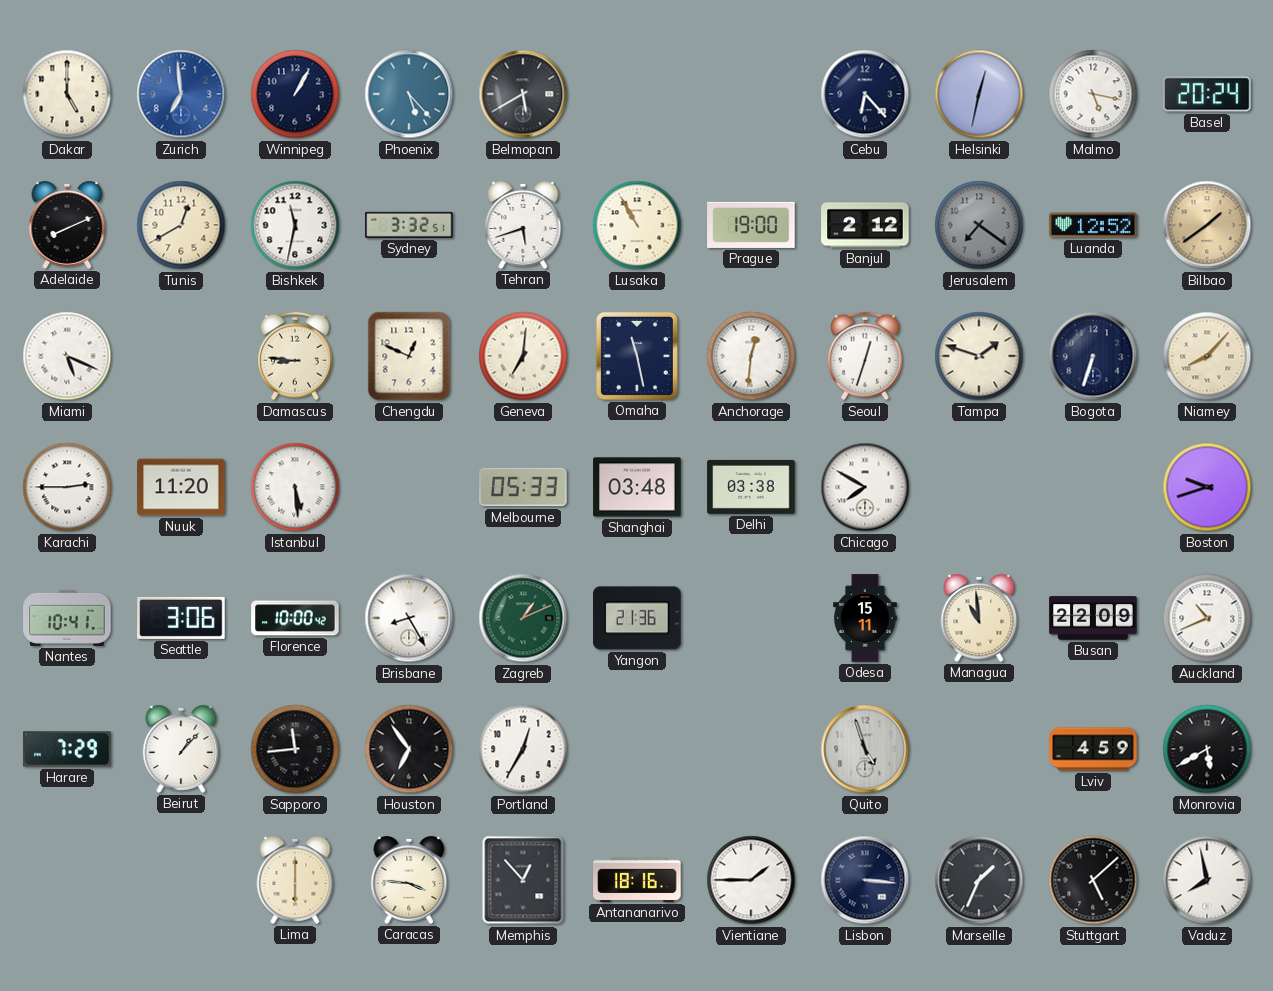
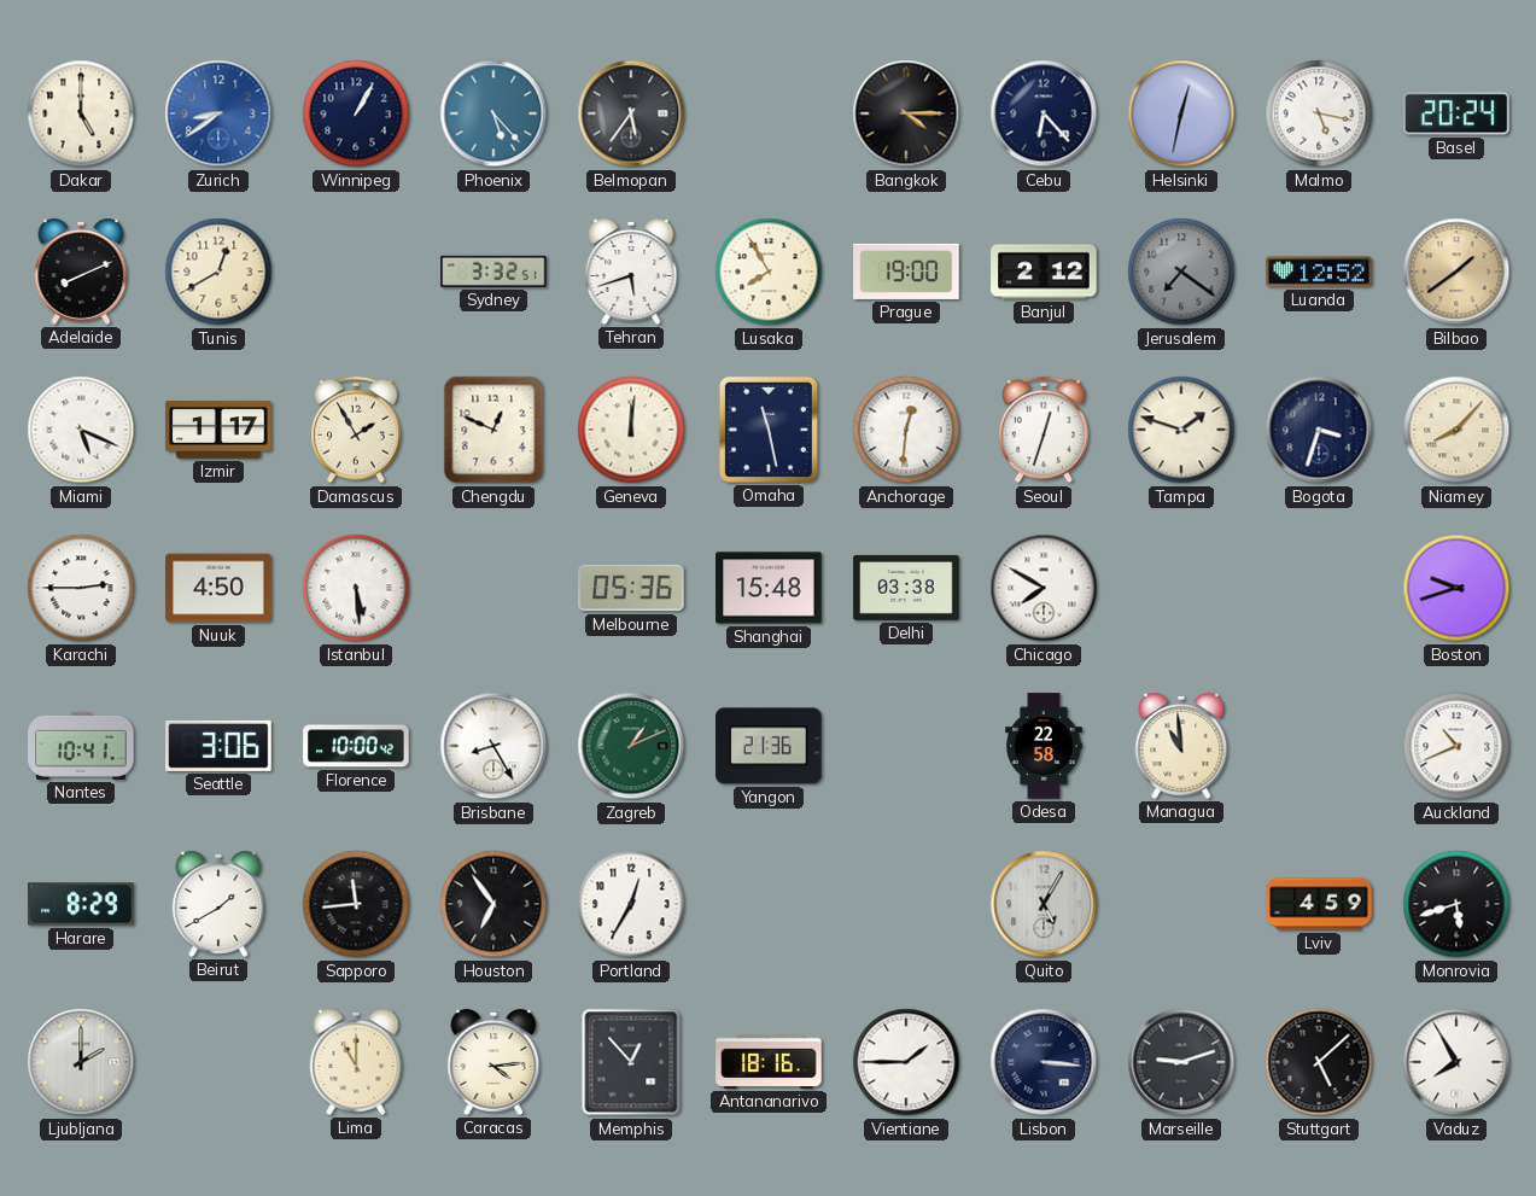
Zurich: 6:59 -> 8:39
Belmopan: 5:40 -> 5:36
Bangkok: none -> 4:15
Bishkek: 11:32 -> none
Lusaka: 10:55 -> 7:55
Izmir: none -> 1:17
Damascus: 8:46 -> 1:55
Geneva: 7:01 -> 12:01
Bogota: 6:33 -> 3:33
Nuuk: 11:20 -> 4:50
Melbourne: 05:33 -> 05:36
Shanghai: 03:48 -> 15:48
Odesa: 15:11 -> 22:58
Busan: 22:09 -> none
Harare: 7:29 -> 8:29
Beirut: 1:07 -> 1:40
Quito: 4:57 -> 5:05
Monrovia: 5:40 -> 5:42
Ljubljana: none -> 2:00
Lima: 6:00 -> 11:00
Caracas: 3:46 -> 4:14
Marseille: 1:34 -> 9:12
Vaduz: 7:58 -> 7:55
